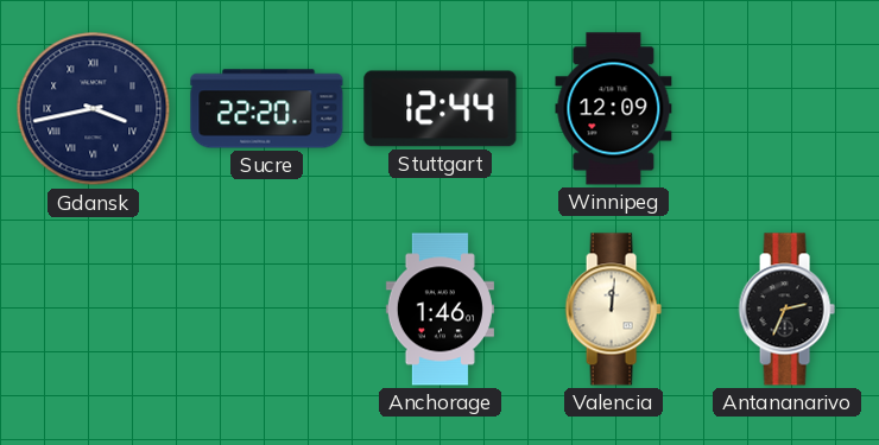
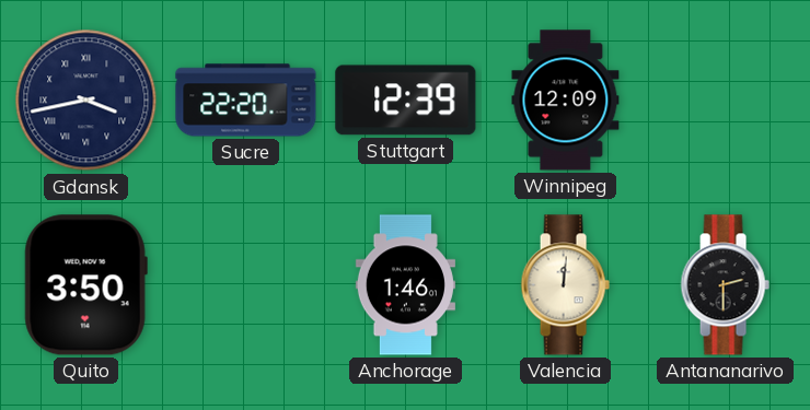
Stuttgart: 12:44 -> 12:39
Quito: none -> 3:50
Antananarivo: 2:34 -> 2:30
